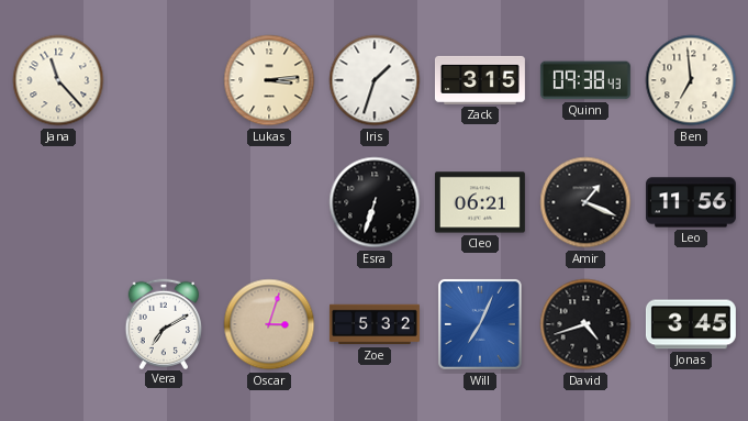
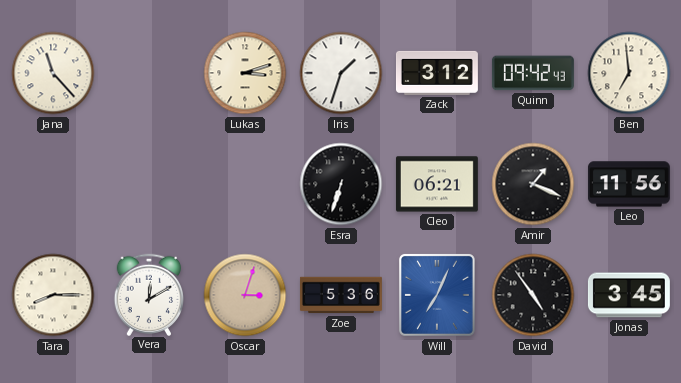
Lukas: 3:14 -> 3:12
Zack: 3:15 -> 3:12
Quinn: 09:38 -> 09:42
Tara: none -> 8:15
Vera: 7:10 -> 12:10
Zoe: 5:32 -> 5:36
David: 4:42 -> 4:54
